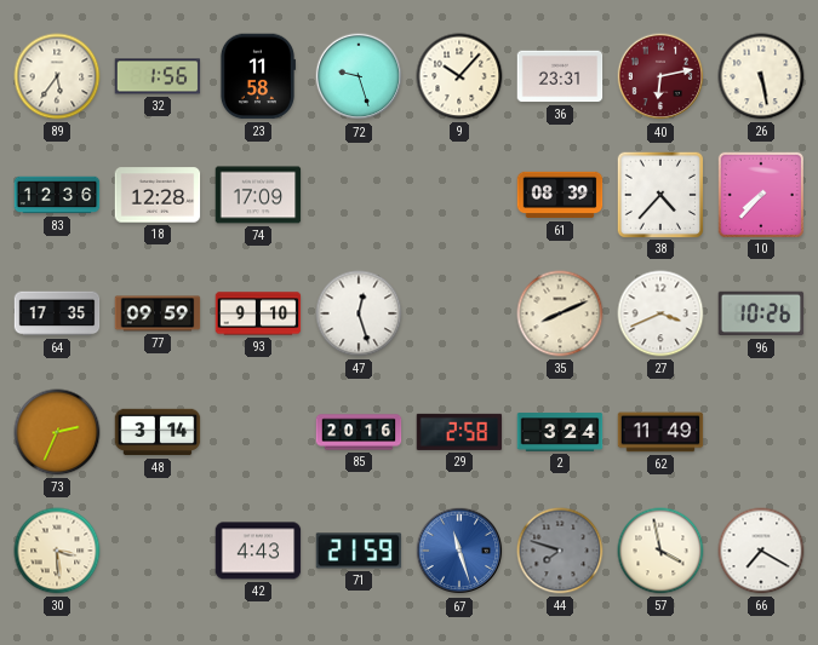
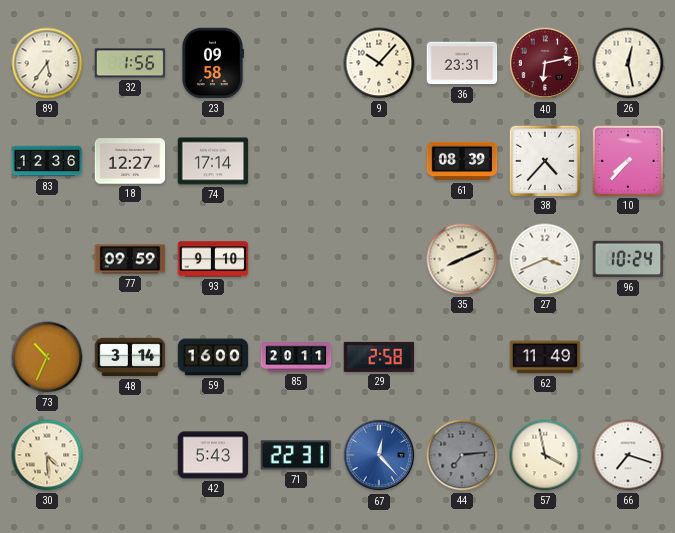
23: 11:58 -> 09:58
72: 9:27 -> none
26: 5:28 -> 12:28
18: 12:28 -> 12:27
74: 17:09 -> 17:14
64: 17:35 -> none
47: 12:27 -> none
96: 10:26 -> 10:24
73: 2:34 -> 10:34
59: none -> 16:00
85: 20:16 -> 20:11
2: 3:24 -> none
30: 3:29 -> 4:29
42: 4:43 -> 5:43
71: 21:59 -> 22:31
67: 11:27 -> 12:23
44: 7:48 -> 7:14
66: 7:20 -> 7:18
